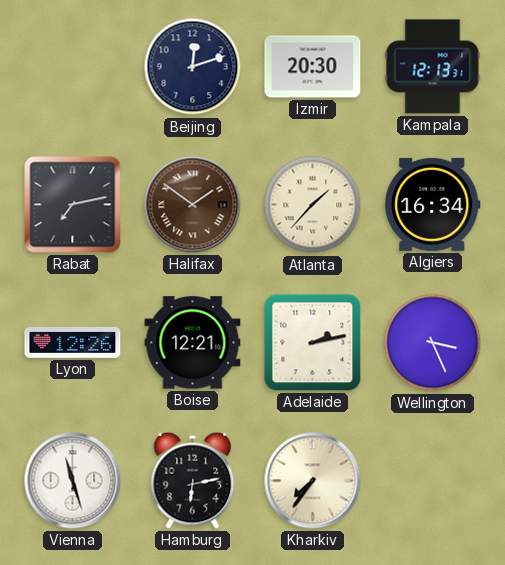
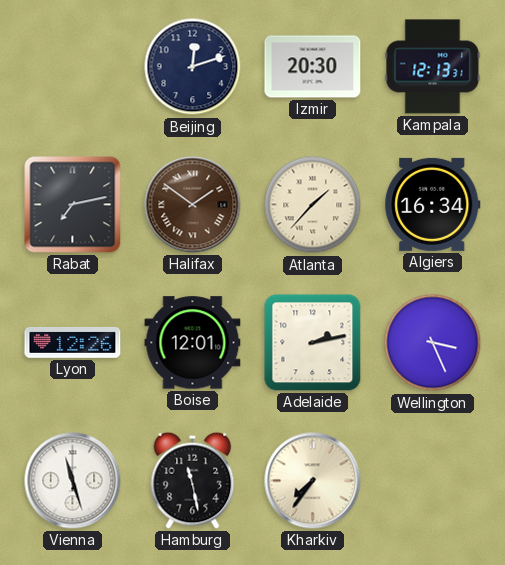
Boise: 12:21 -> 12:01
Hamburg: 6:13 -> 11:28
